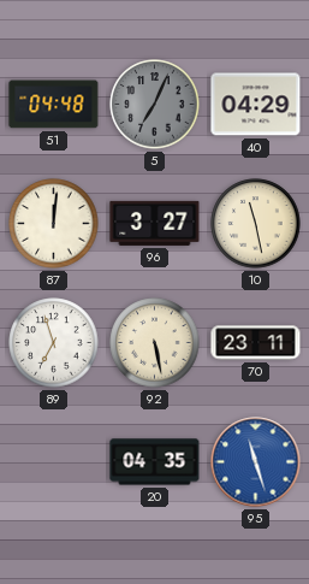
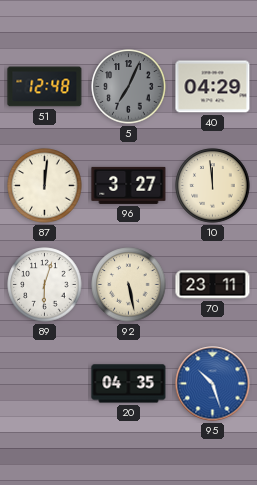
51: 04:48 -> 12:48
10: 11:28 -> 11:59
89: 6:57 -> 6:03
95: 11:27 -> 10:27
